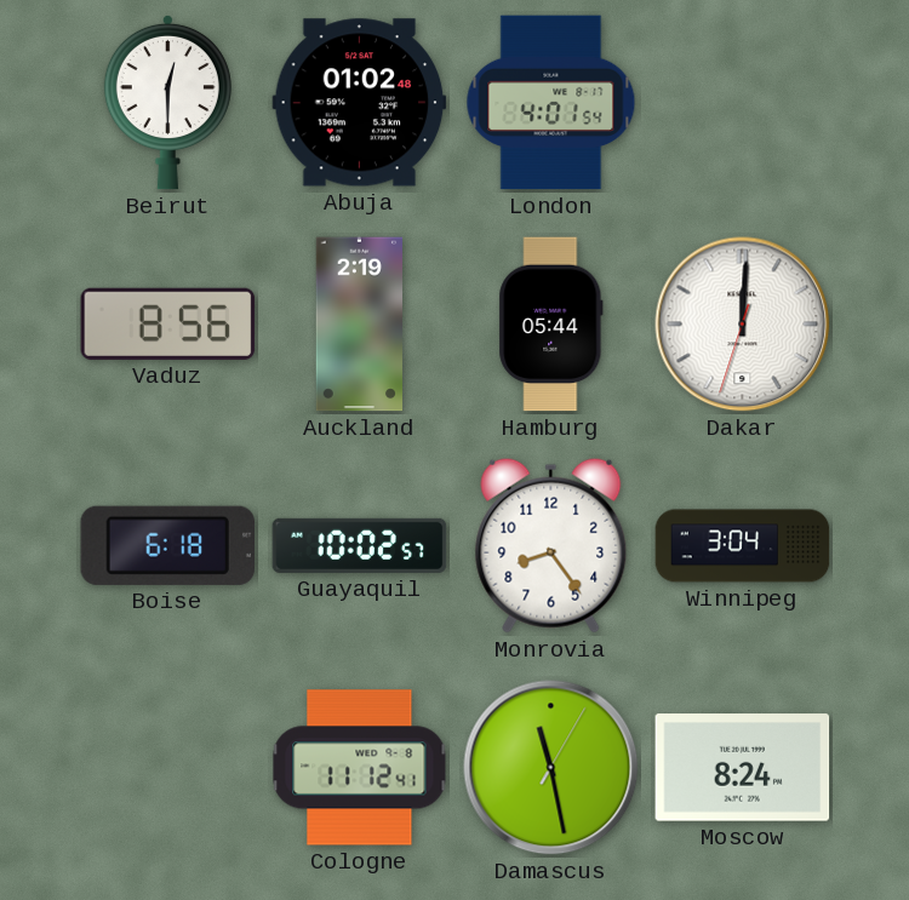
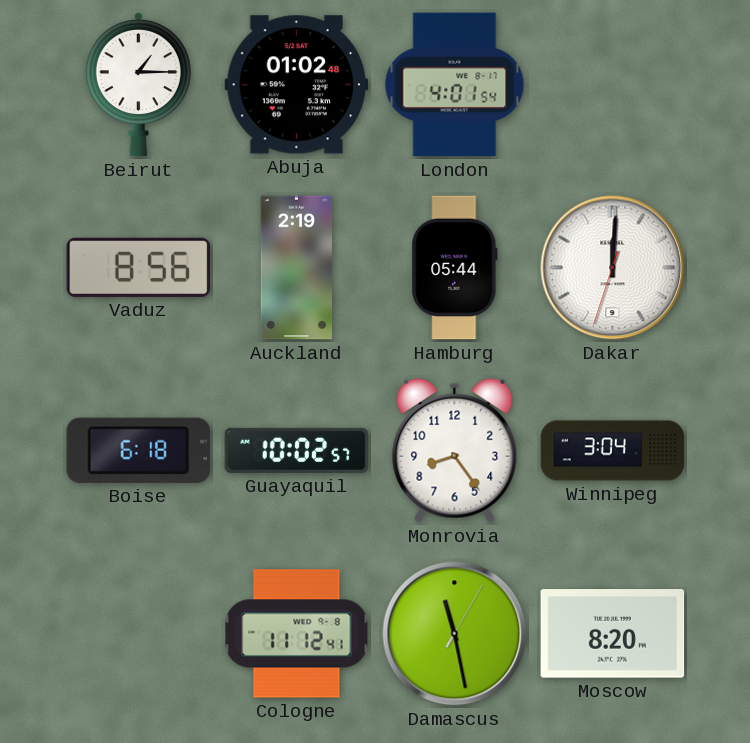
Beirut: 12:30 -> 1:15
Moscow: 8:24 -> 8:20
